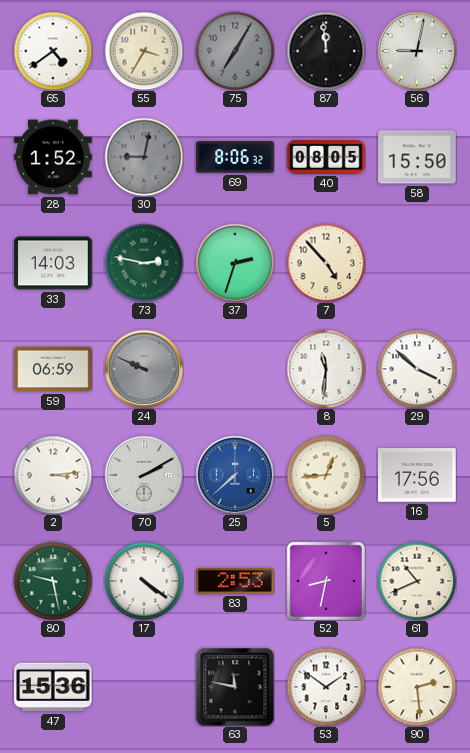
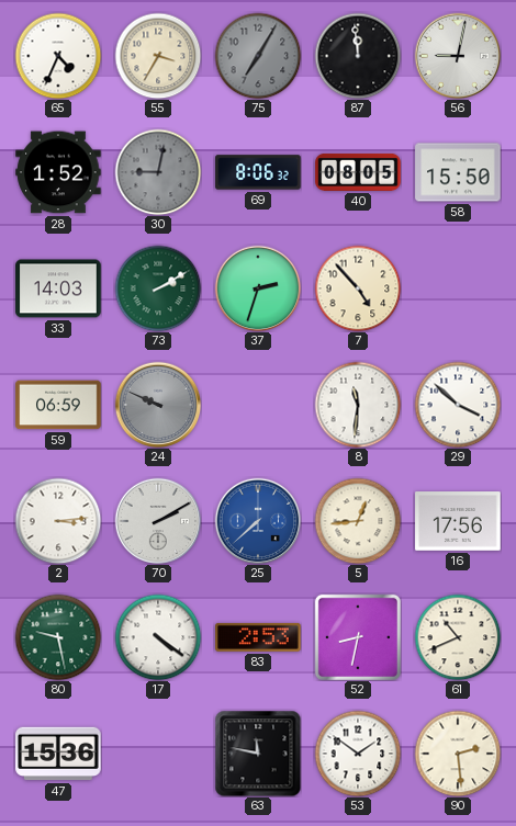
65: 4:39 -> 4:34
73: 2:47 -> 2:10
